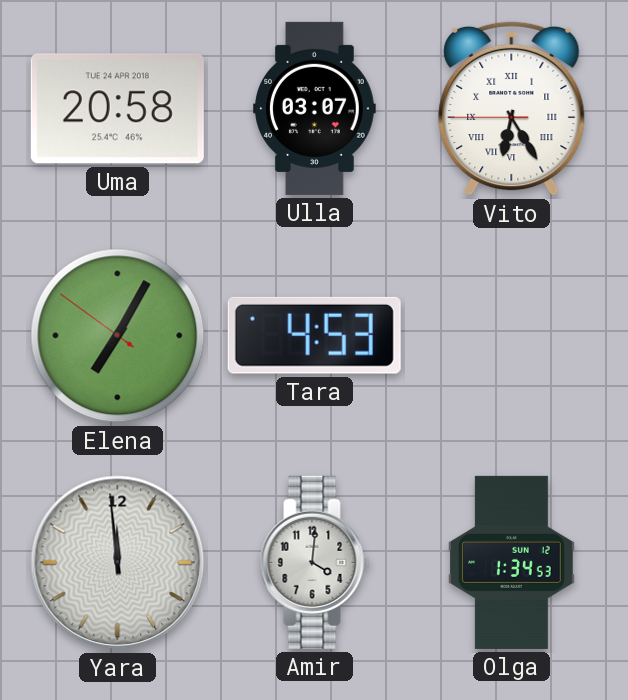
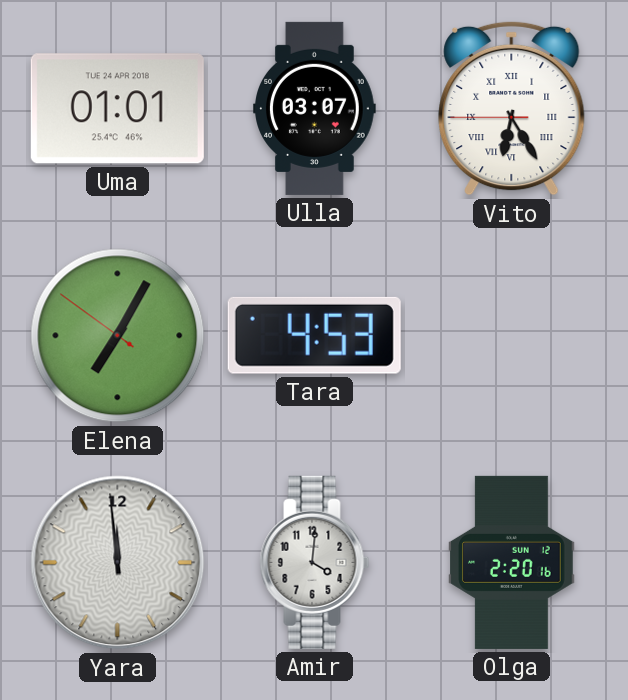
Uma: 20:58 -> 01:01
Olga: 1:34 -> 2:20
